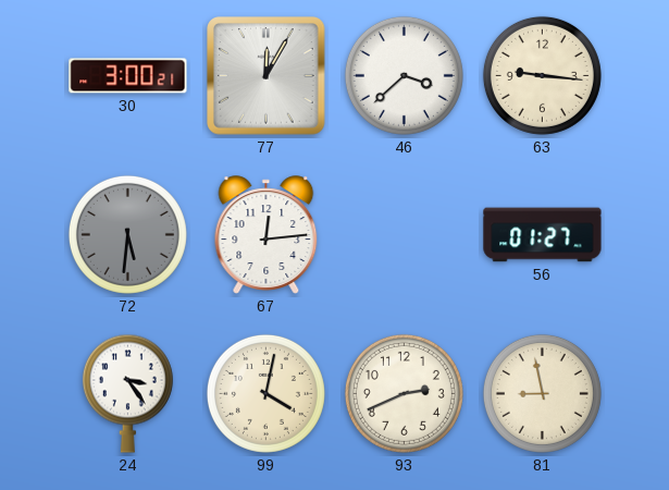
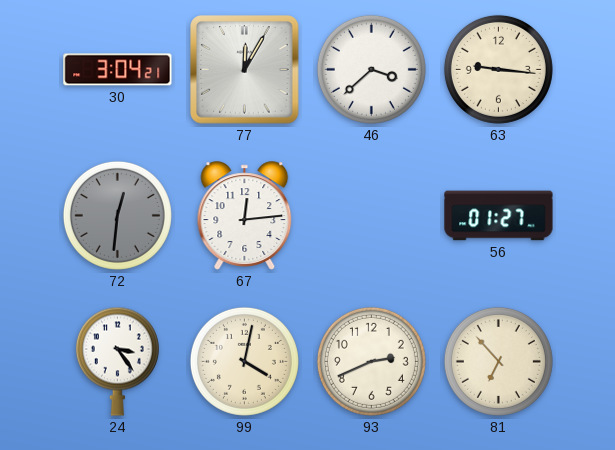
30: 3:00 -> 3:04
72: 5:31 -> 12:31
81: 8:58 -> 6:53
